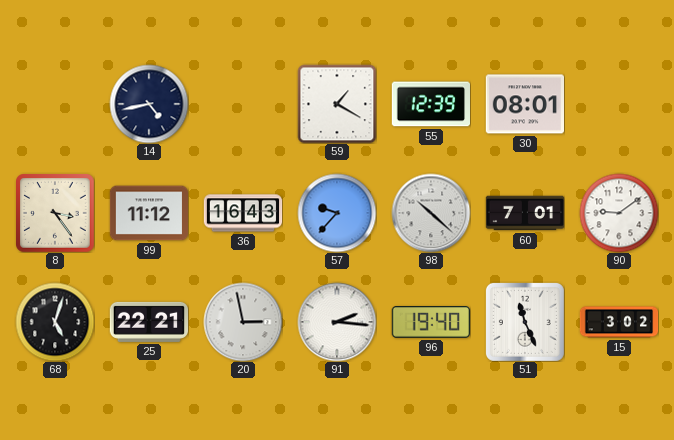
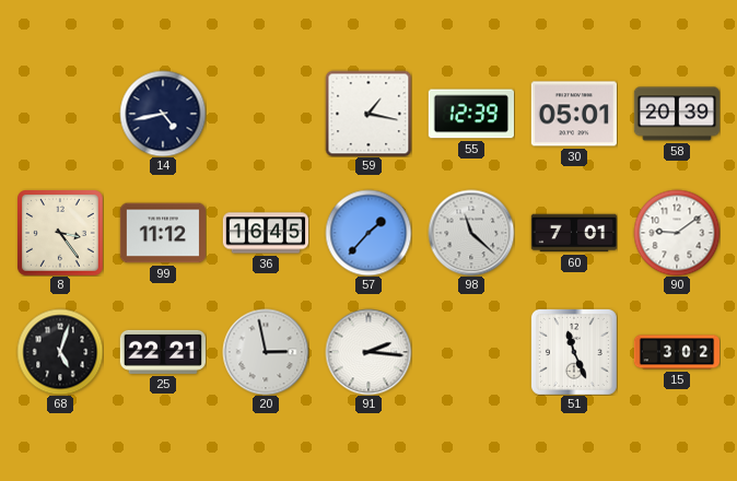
59: 1:20 -> 1:17
30: 08:01 -> 05:01
58: none -> 20:39
36: 16:43 -> 16:45
57: 9:37 -> 1:37
98: 10:22 -> 11:22
96: 19:40 -> none
